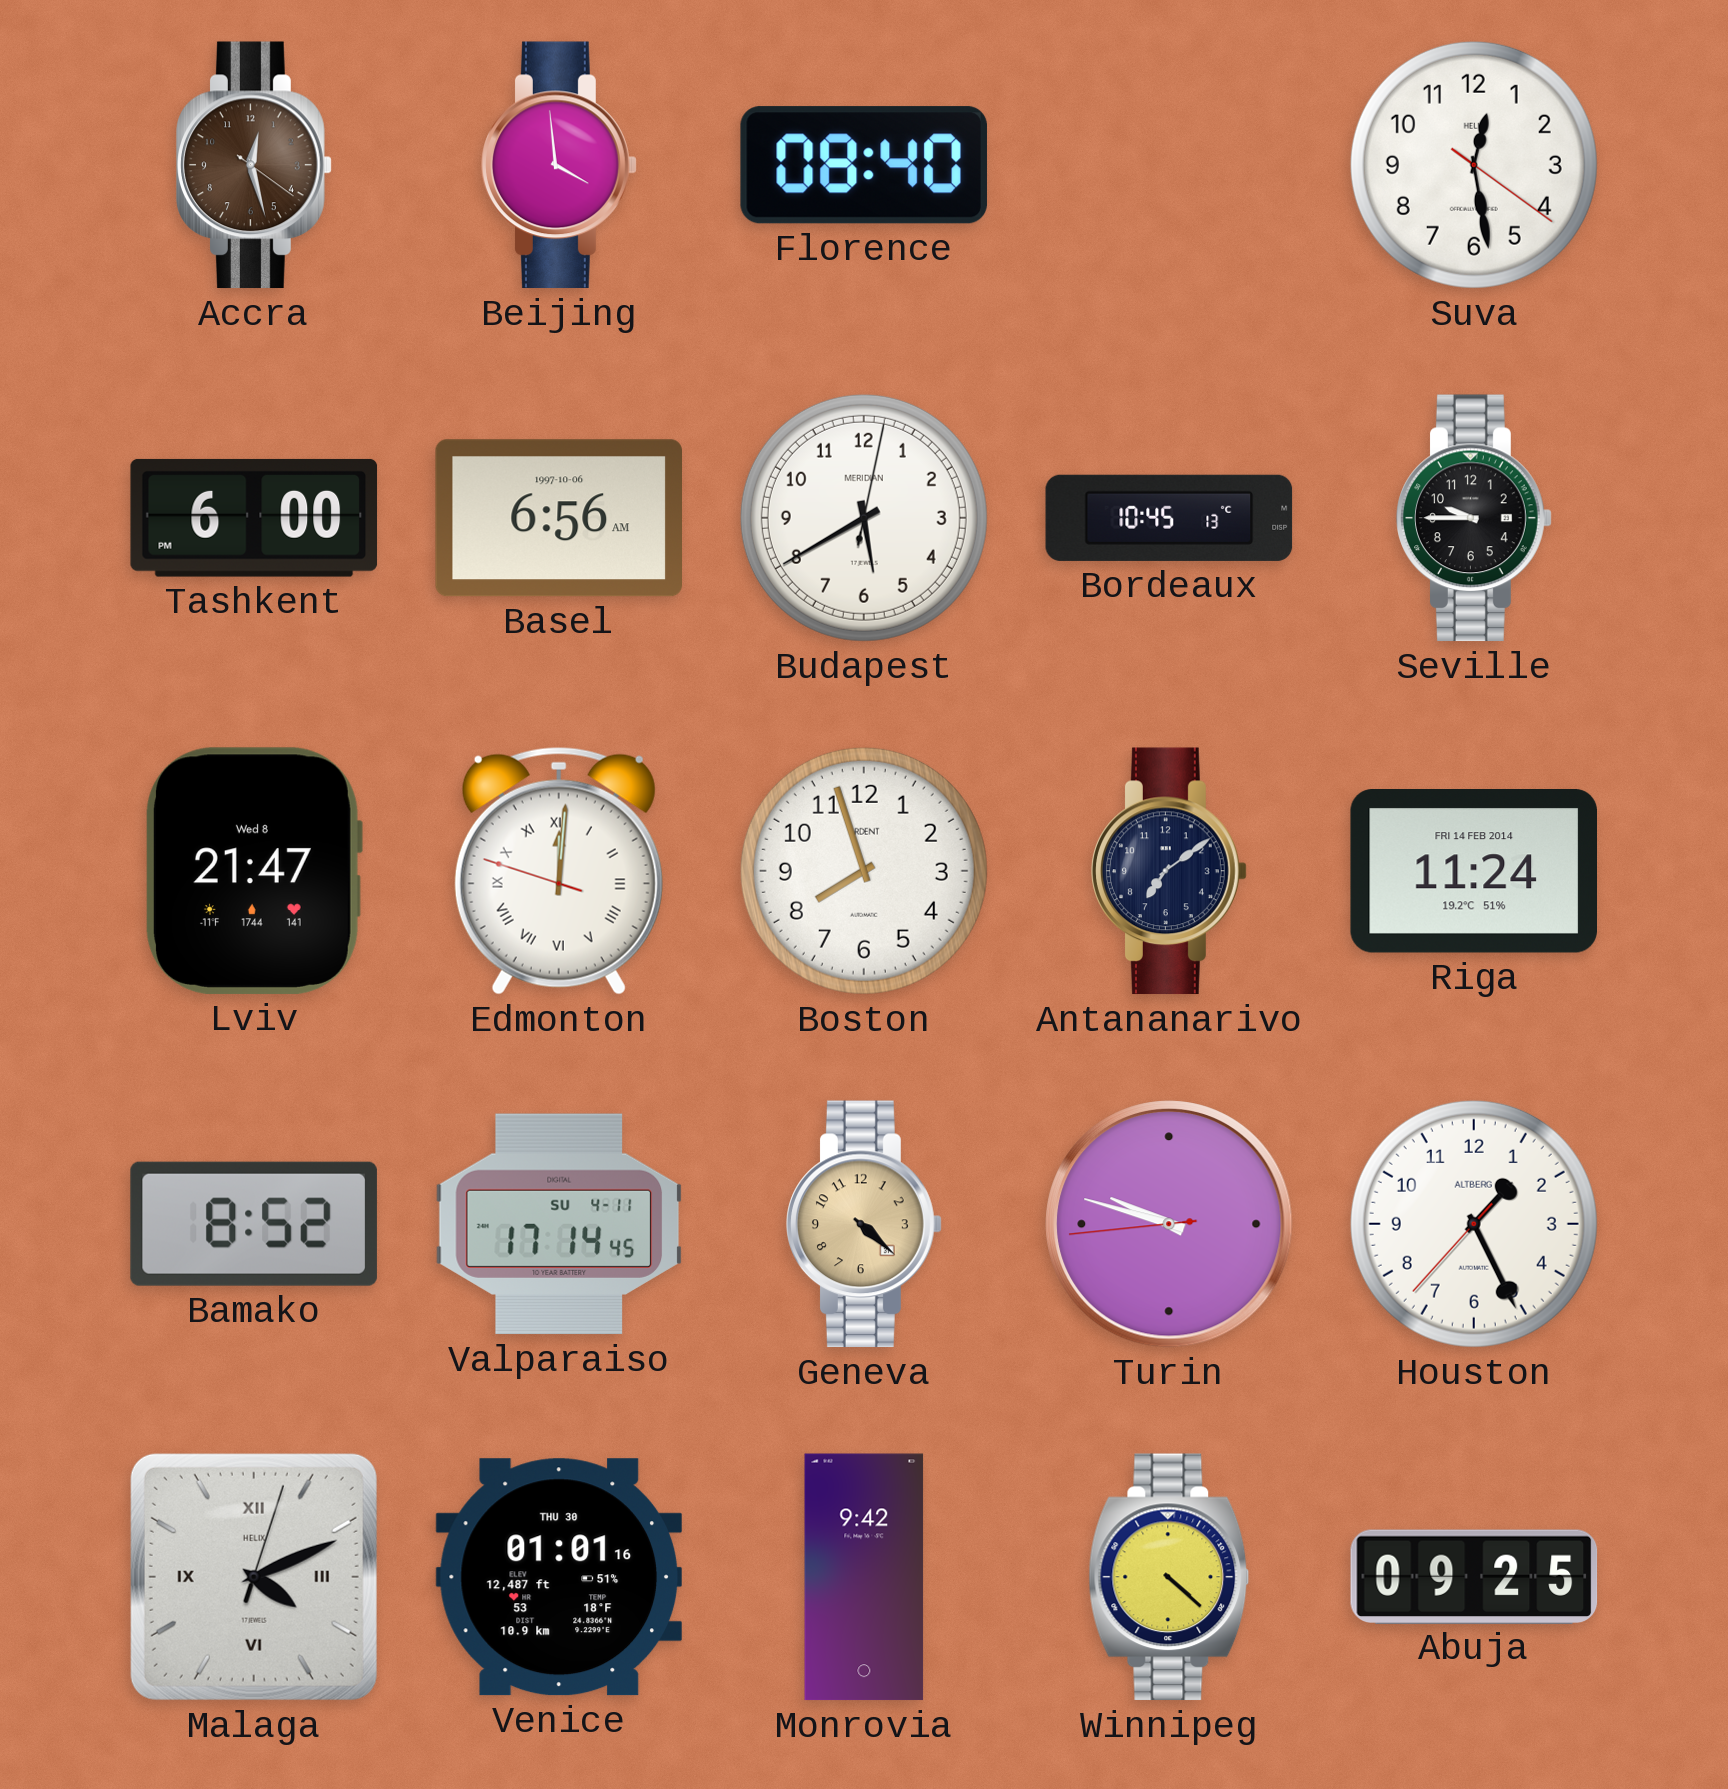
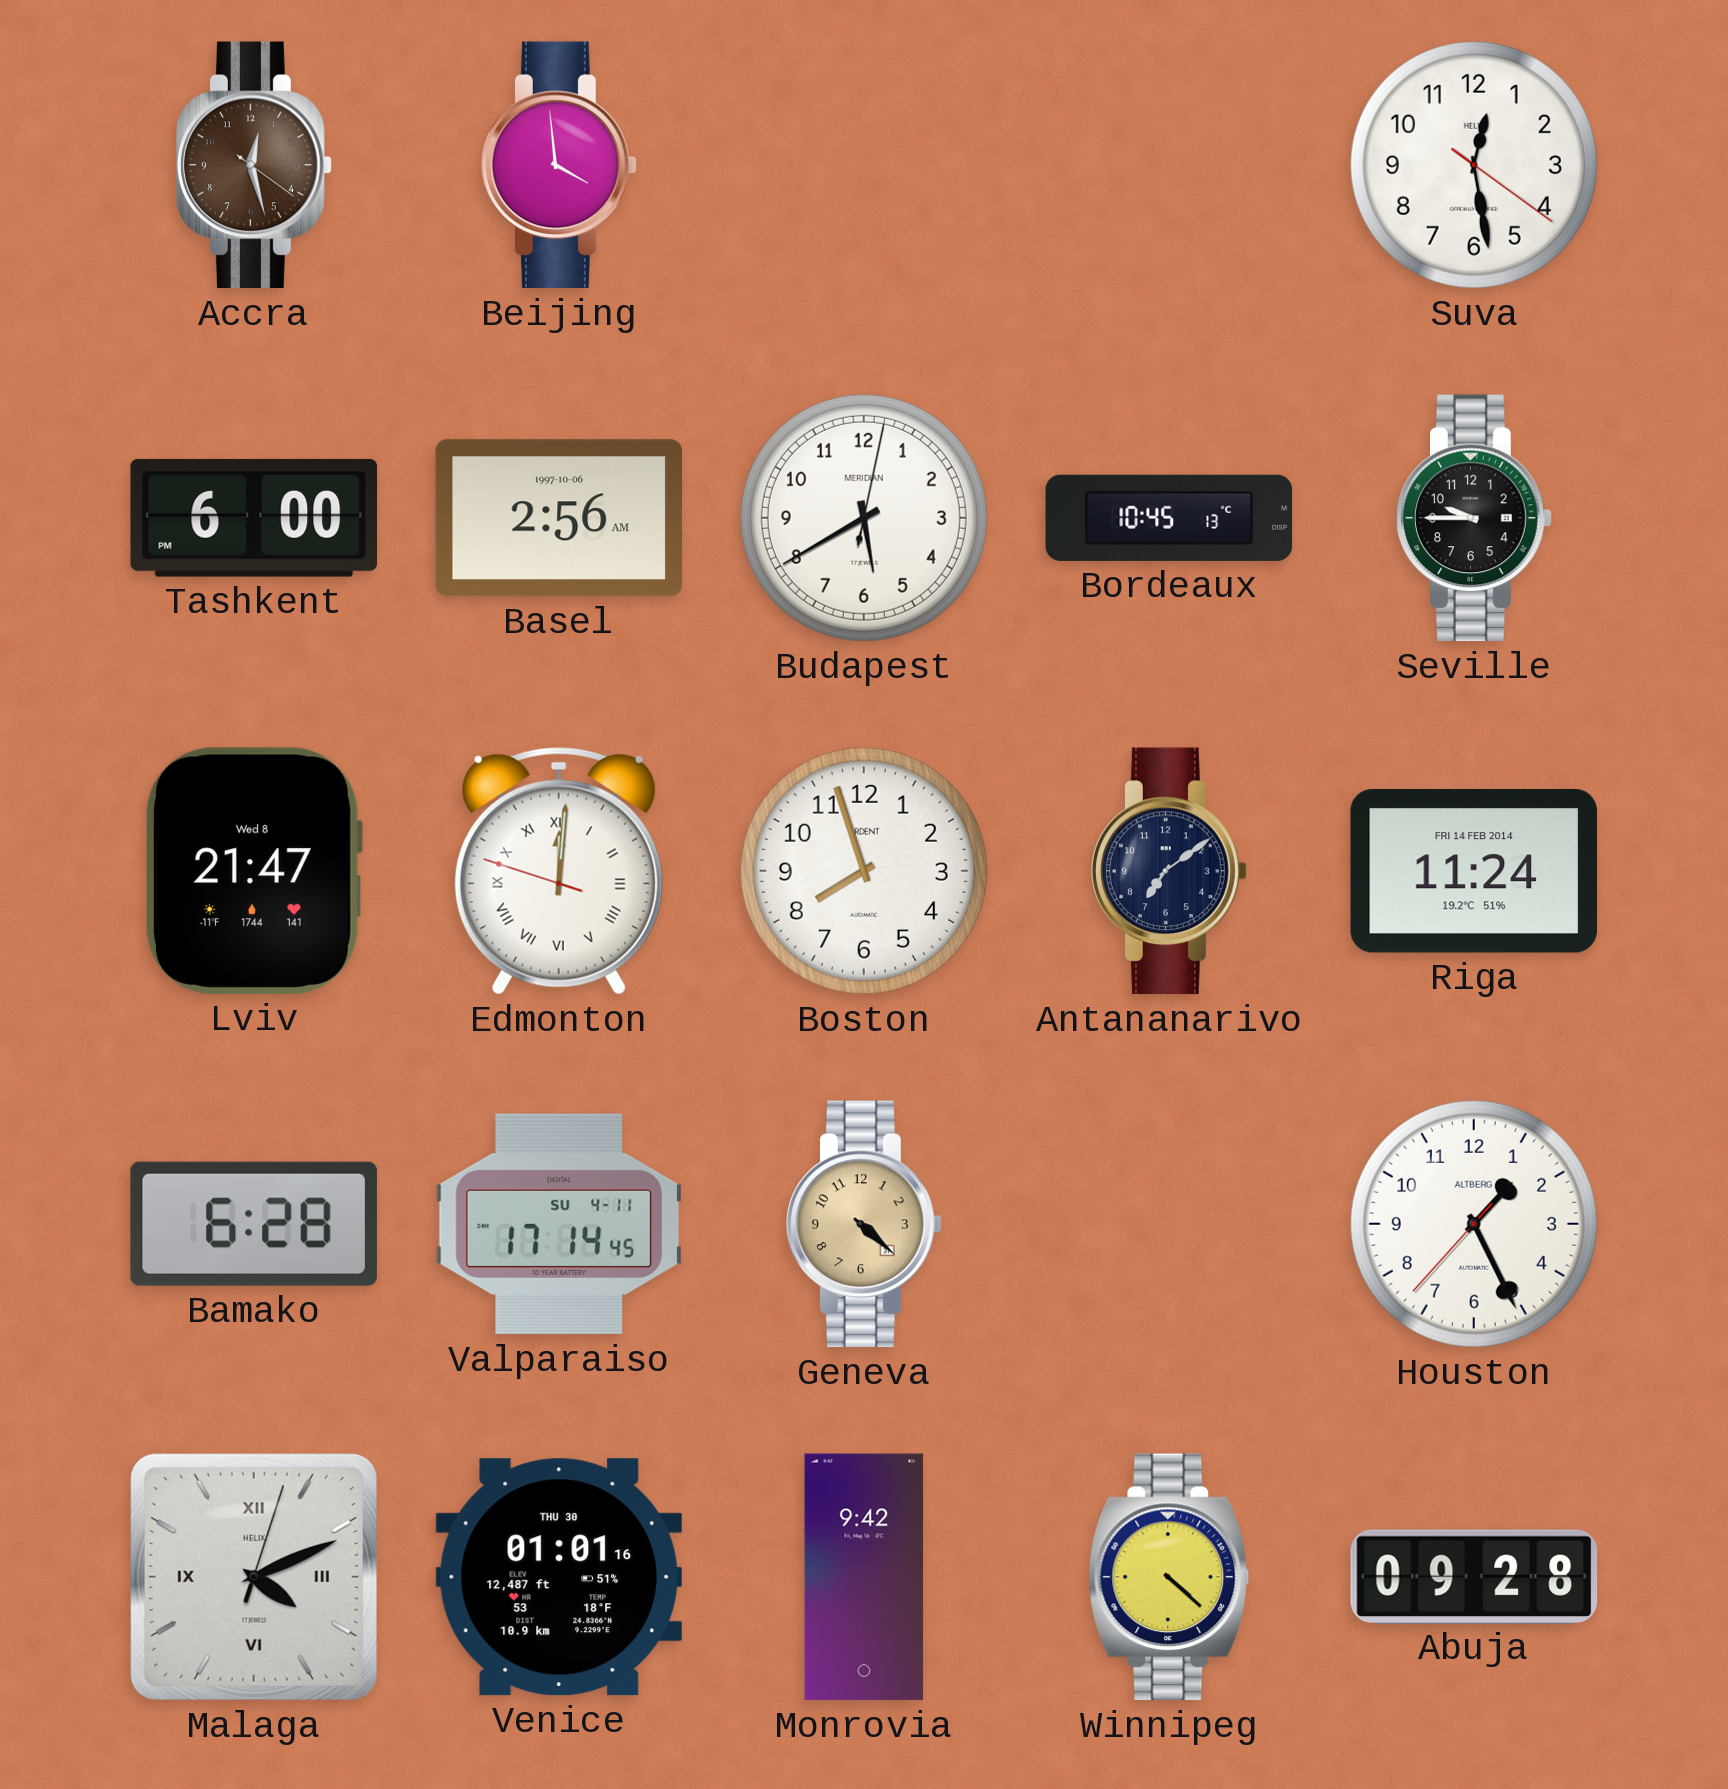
Florence: 08:40 -> none
Basel: 6:56 -> 2:56
Bamako: 8:52 -> 6:28
Turin: 9:47 -> none
Abuja: 09:25 -> 09:28
